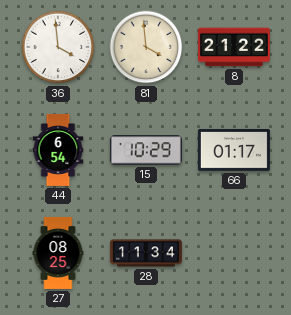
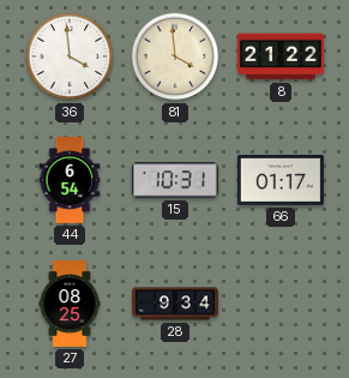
15: 10:29 -> 10:31
28: 11:34 -> 9:34
